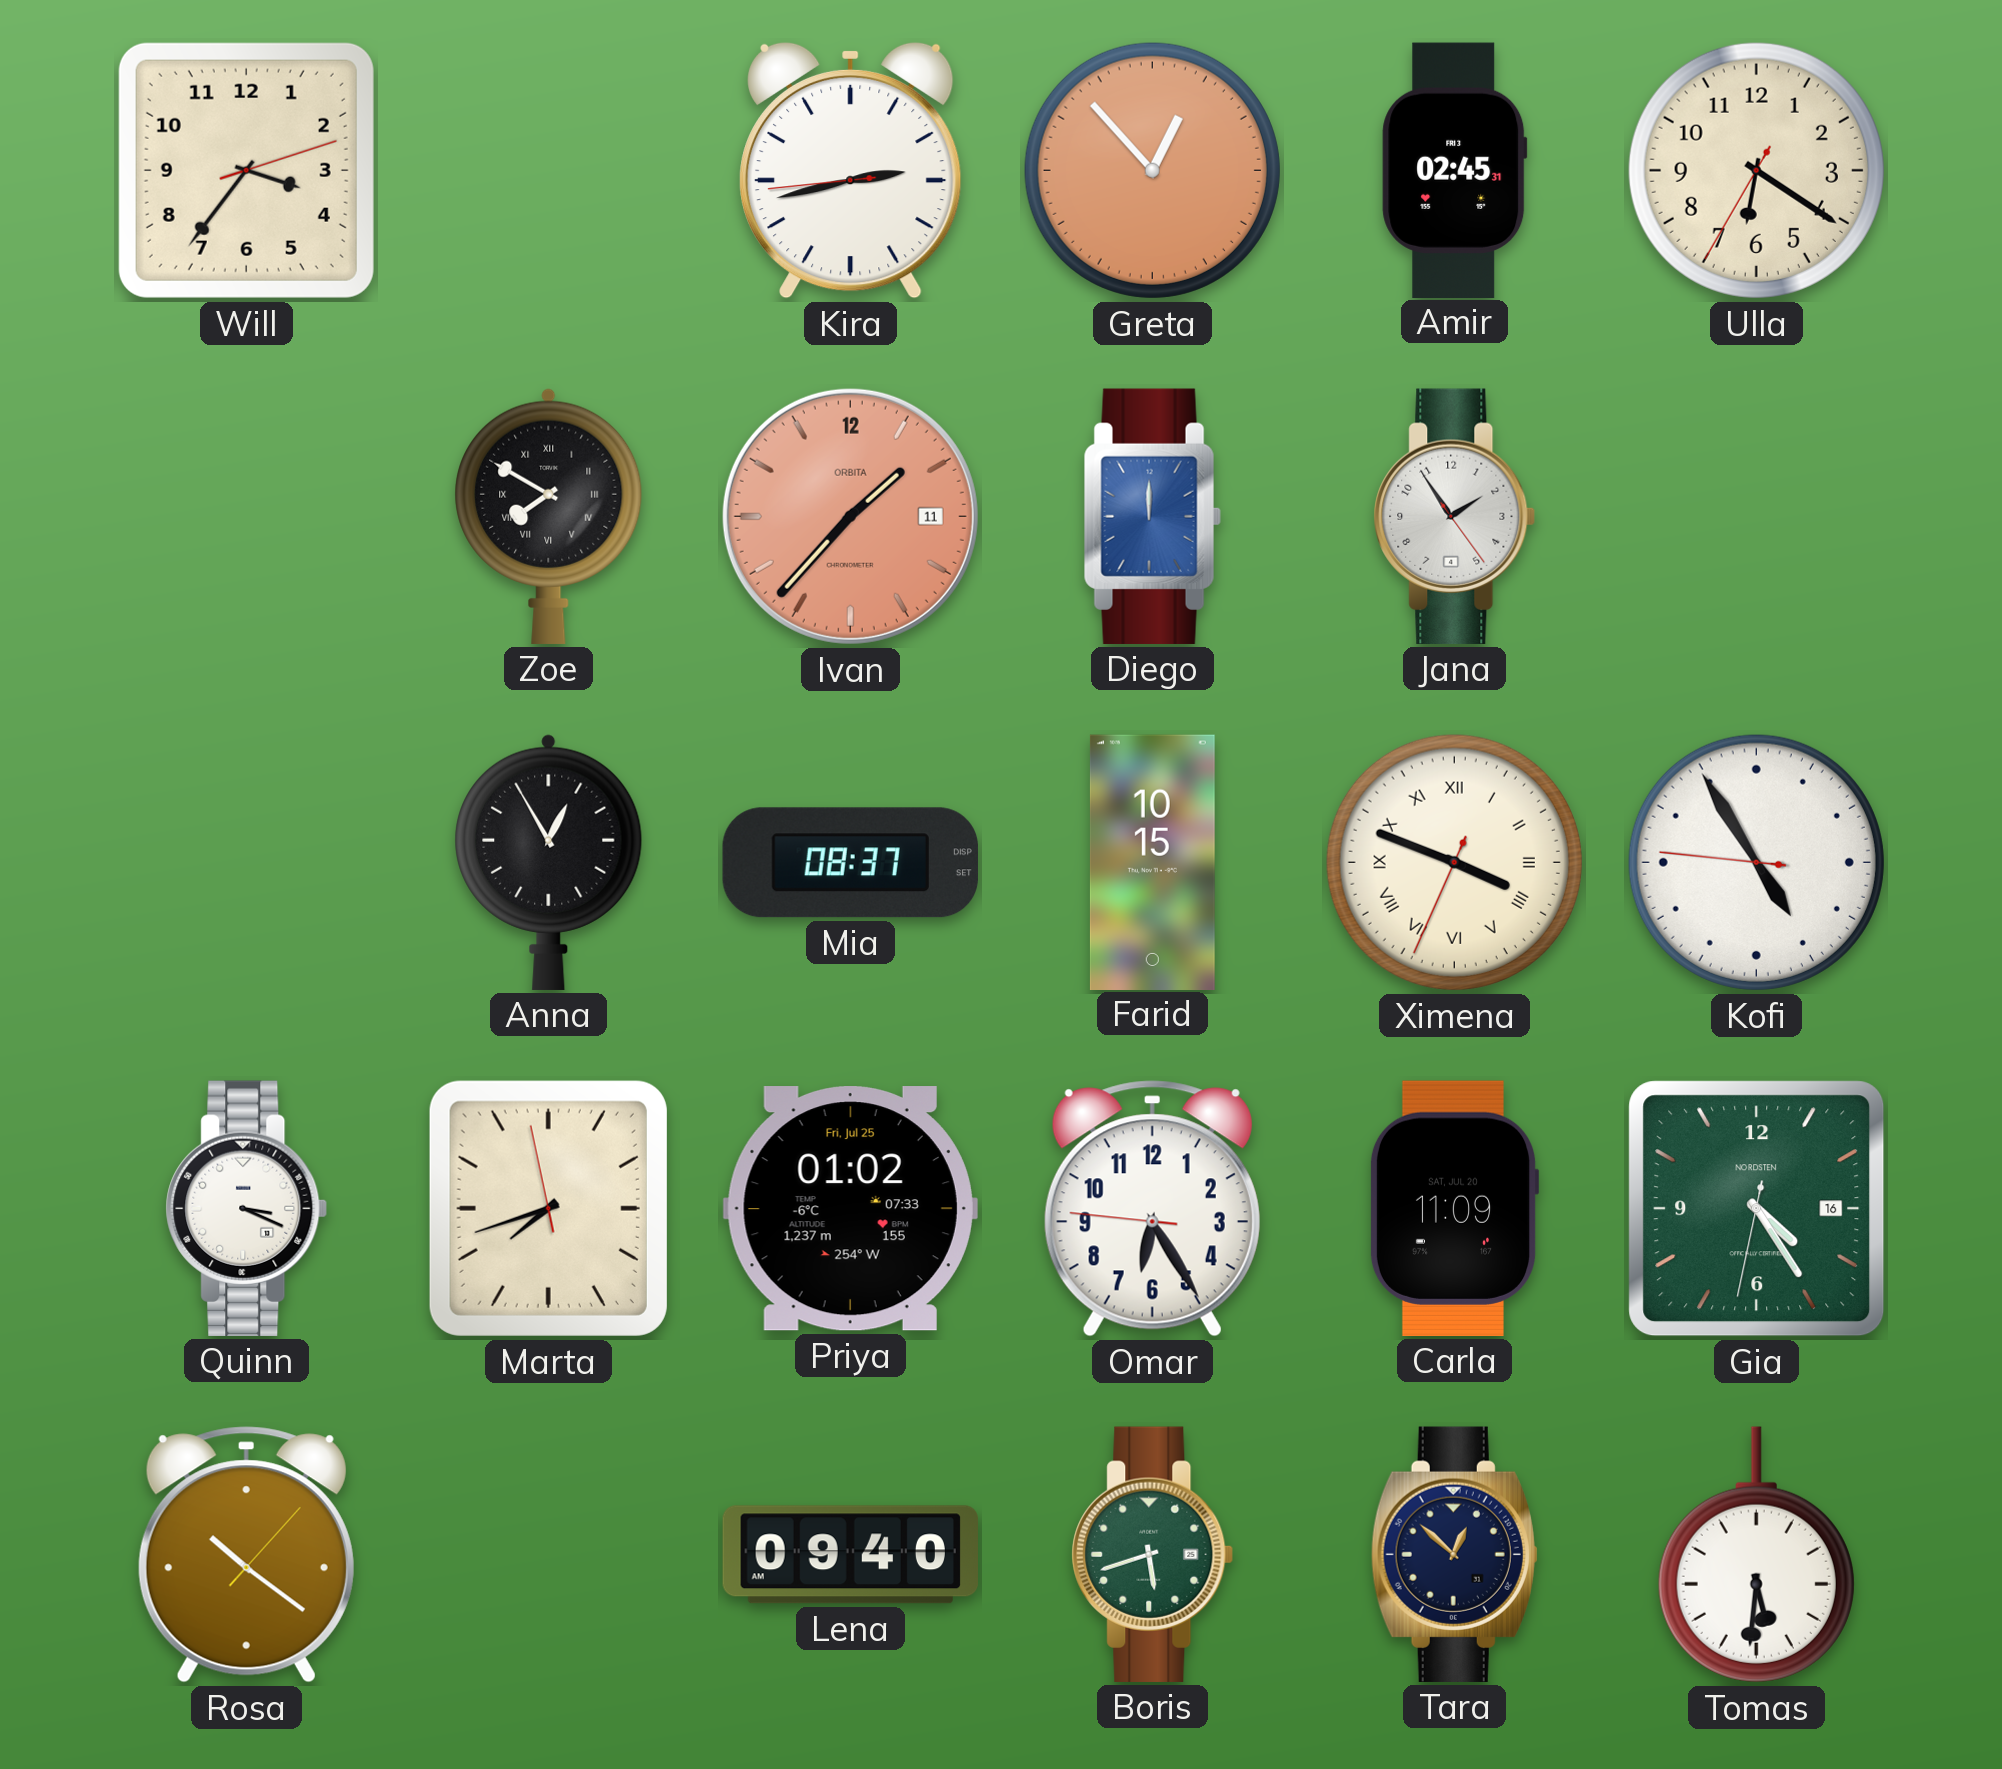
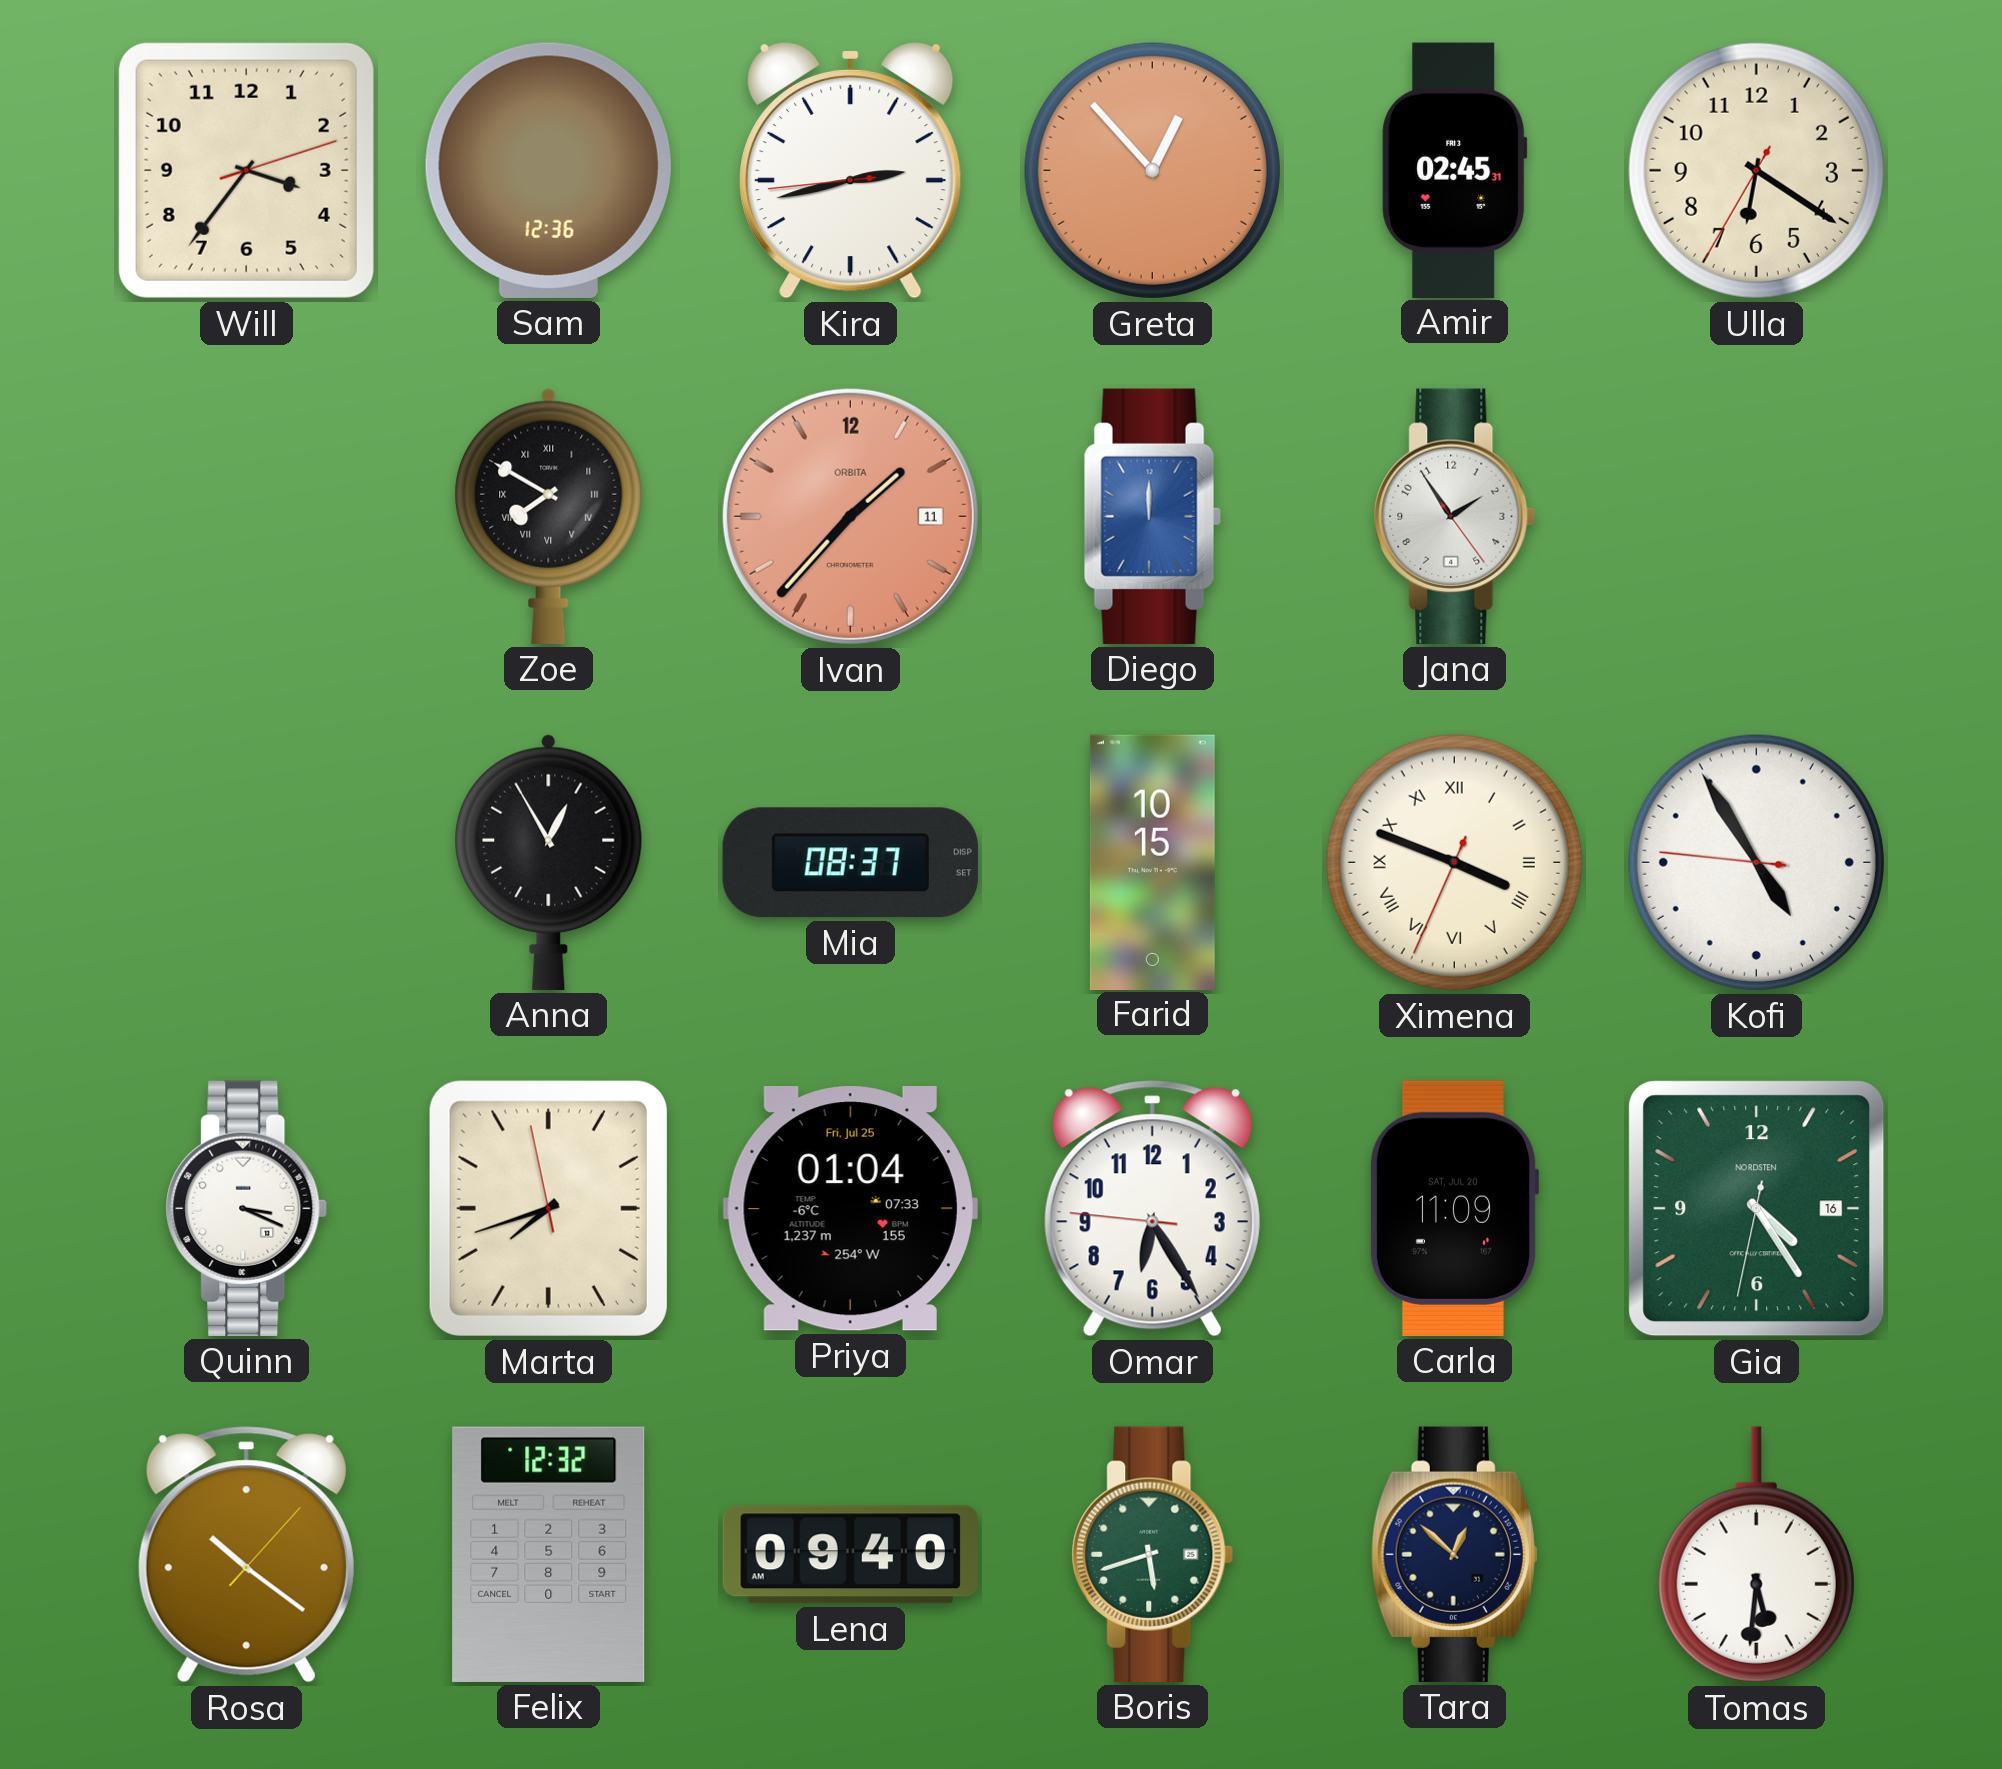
Sam: none -> 12:36
Priya: 01:02 -> 01:04
Felix: none -> 12:32
